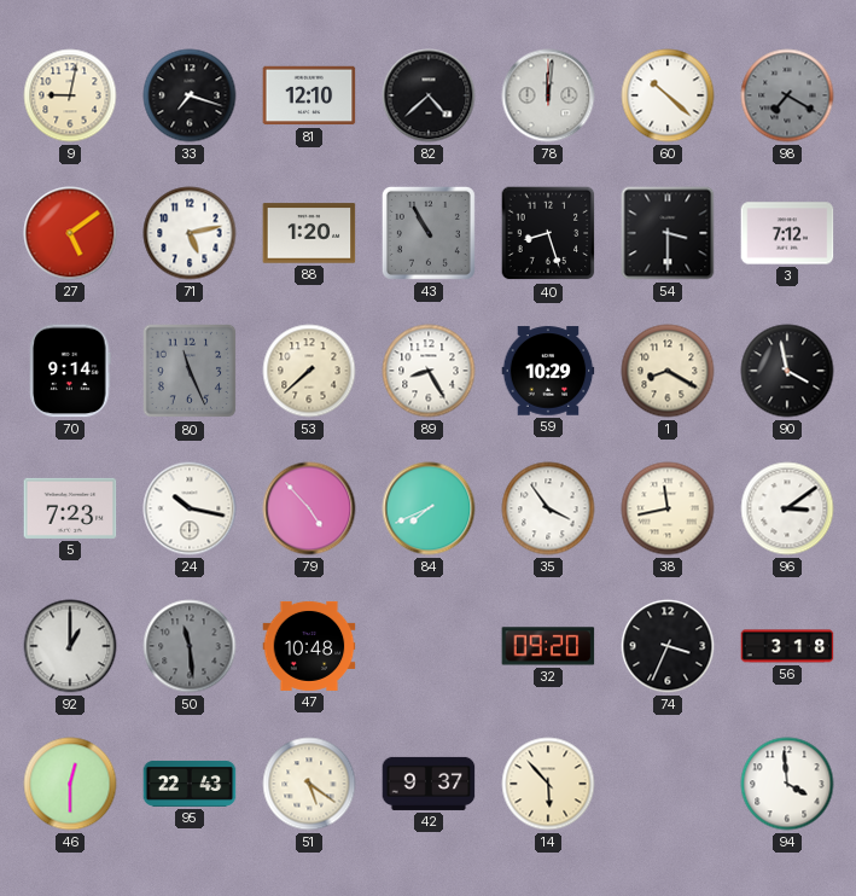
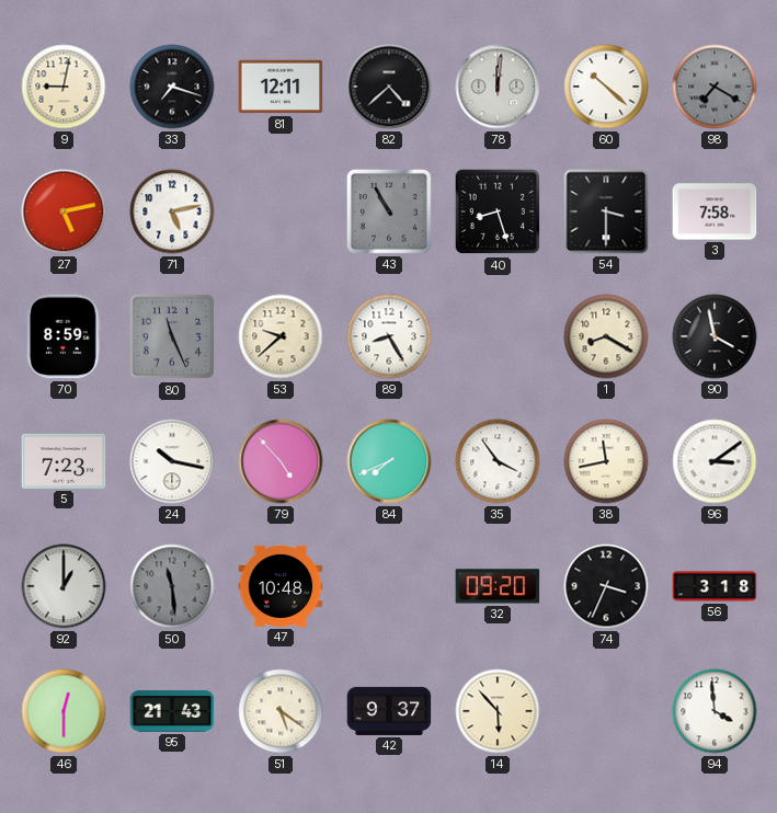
81: 12:10 -> 12:11
27: 5:09 -> 5:13
88: 1:20 -> none
3: 7:12 -> 7:58
70: 9:14 -> 8:59
53: 7:38 -> 9:38
59: 10:29 -> none
95: 22:43 -> 21:43
